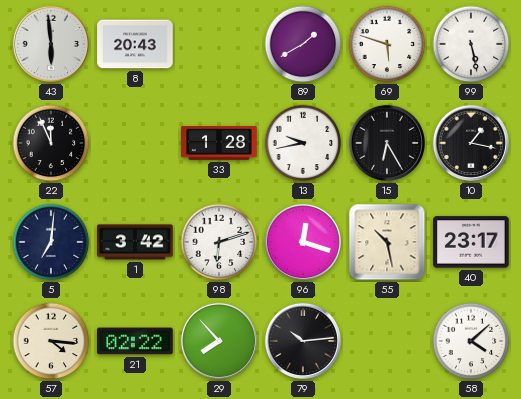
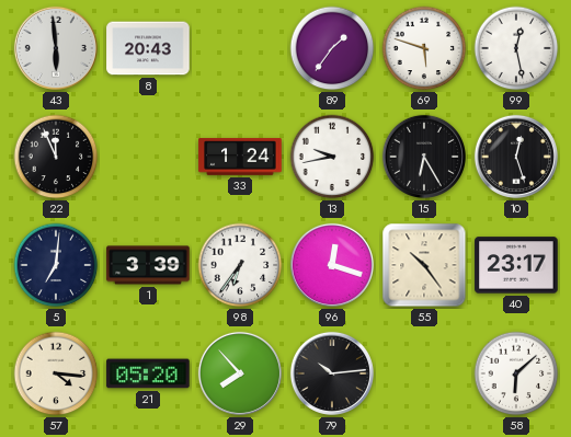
89: 1:40 -> 1:36
99: 5:28 -> 12:28
33: 1:28 -> 1:24
10: 1:17 -> 12:27
1: 3:42 -> 3:39
98: 6:12 -> 6:36
55: 10:28 -> 10:24
21: 02:22 -> 05:20
58: 4:08 -> 6:08
